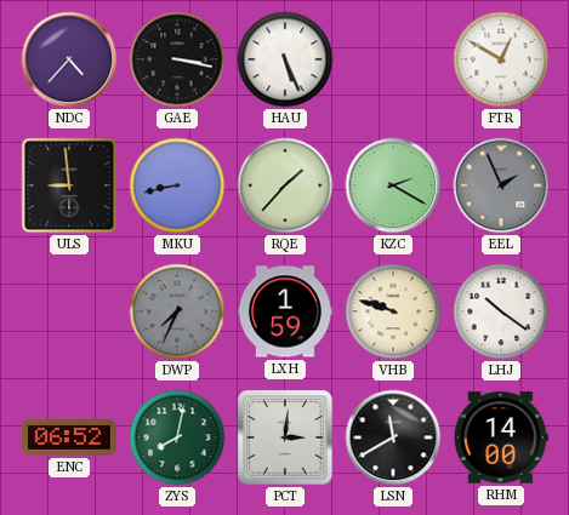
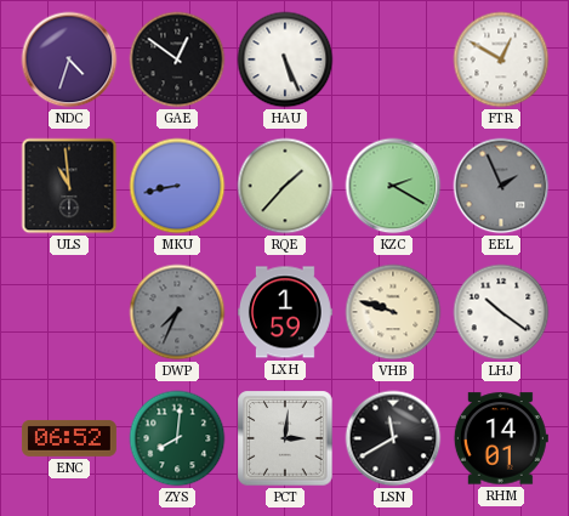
NDC: 4:37 -> 4:33
GAE: 3:17 -> 12:51
ULS: 8:59 -> 10:59
ZYS: 8:02 -> 8:01
RHM: 14:00 -> 14:01
